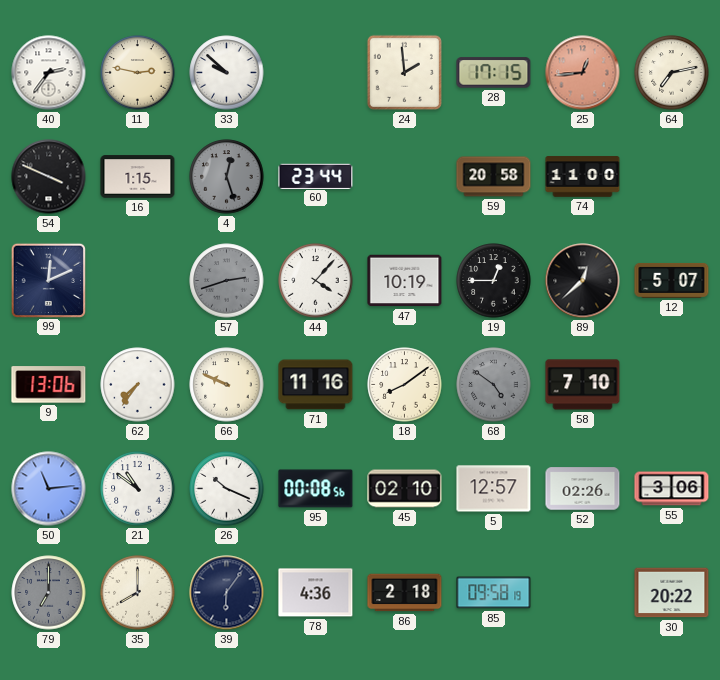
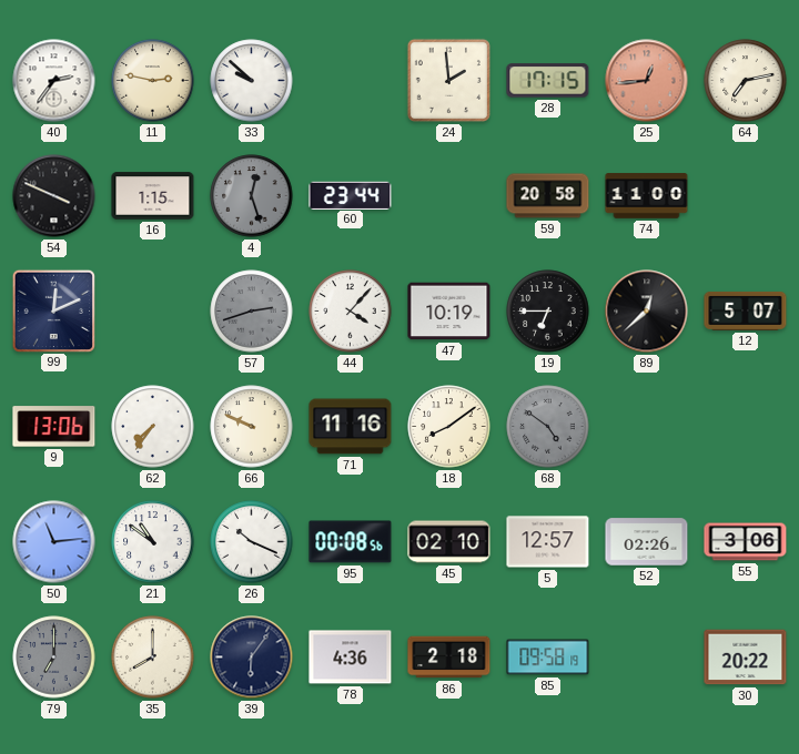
19: 12:45 -> 6:45
58: 7:10 -> none
